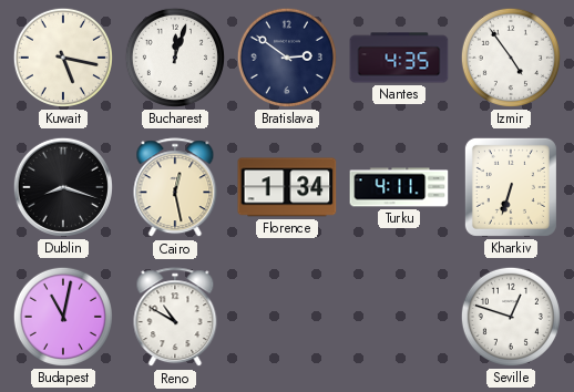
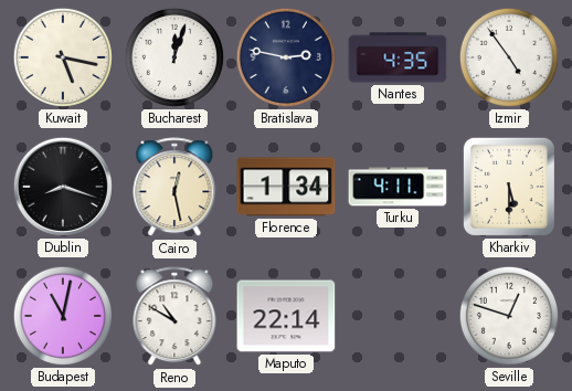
Bratislava: 2:51 -> 2:47
Kharkiv: 6:33 -> 5:30
Maputo: none -> 22:14
